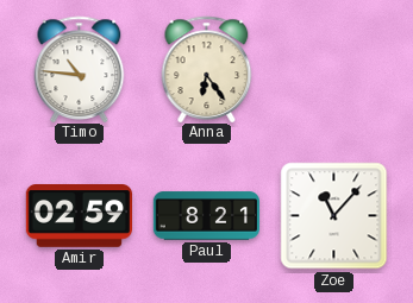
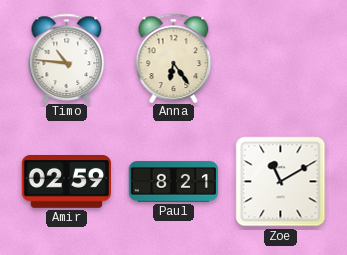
Zoe: 11:07 -> 11:10
